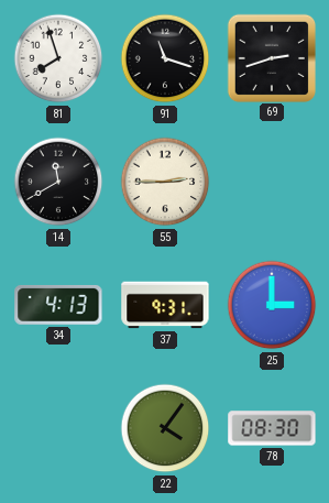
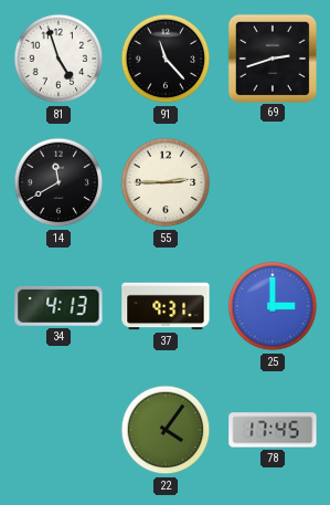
81: 7:57 -> 4:57
91: 11:18 -> 11:23
78: 08:30 -> 17:45
